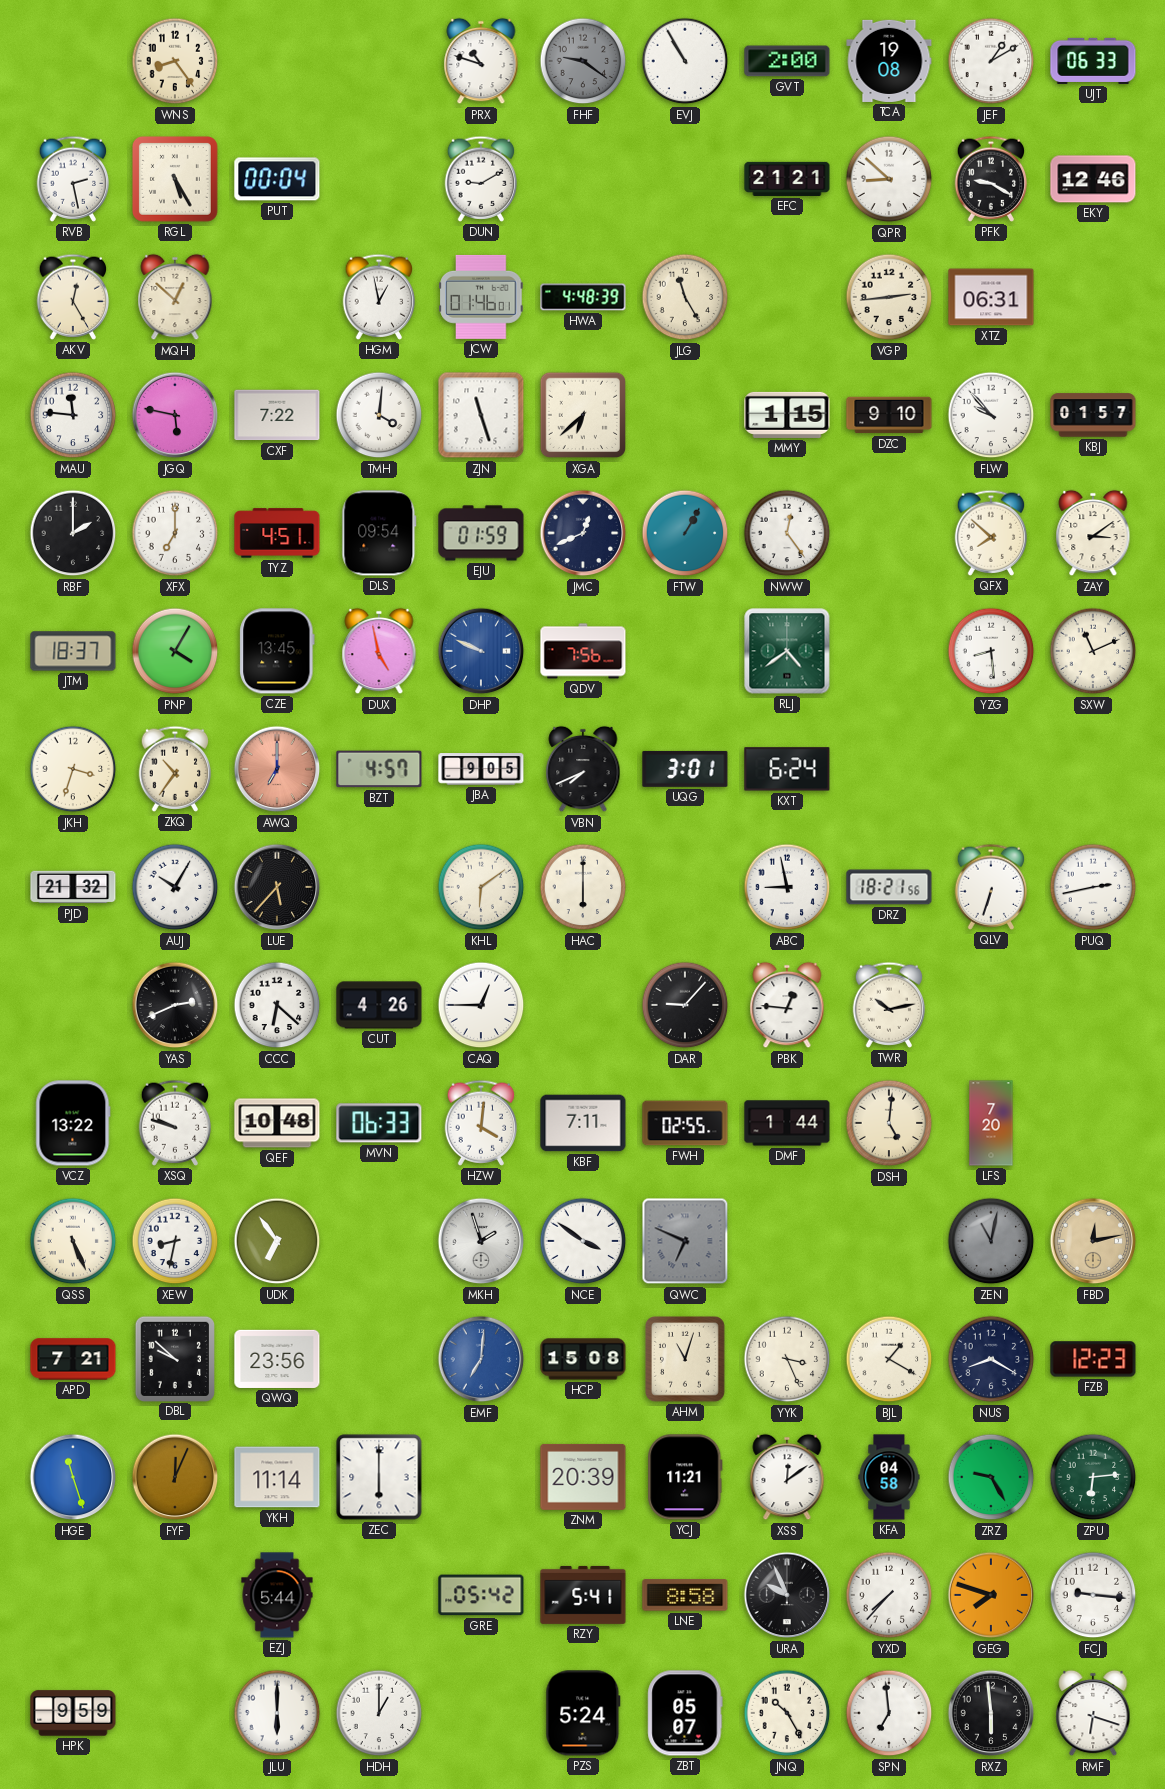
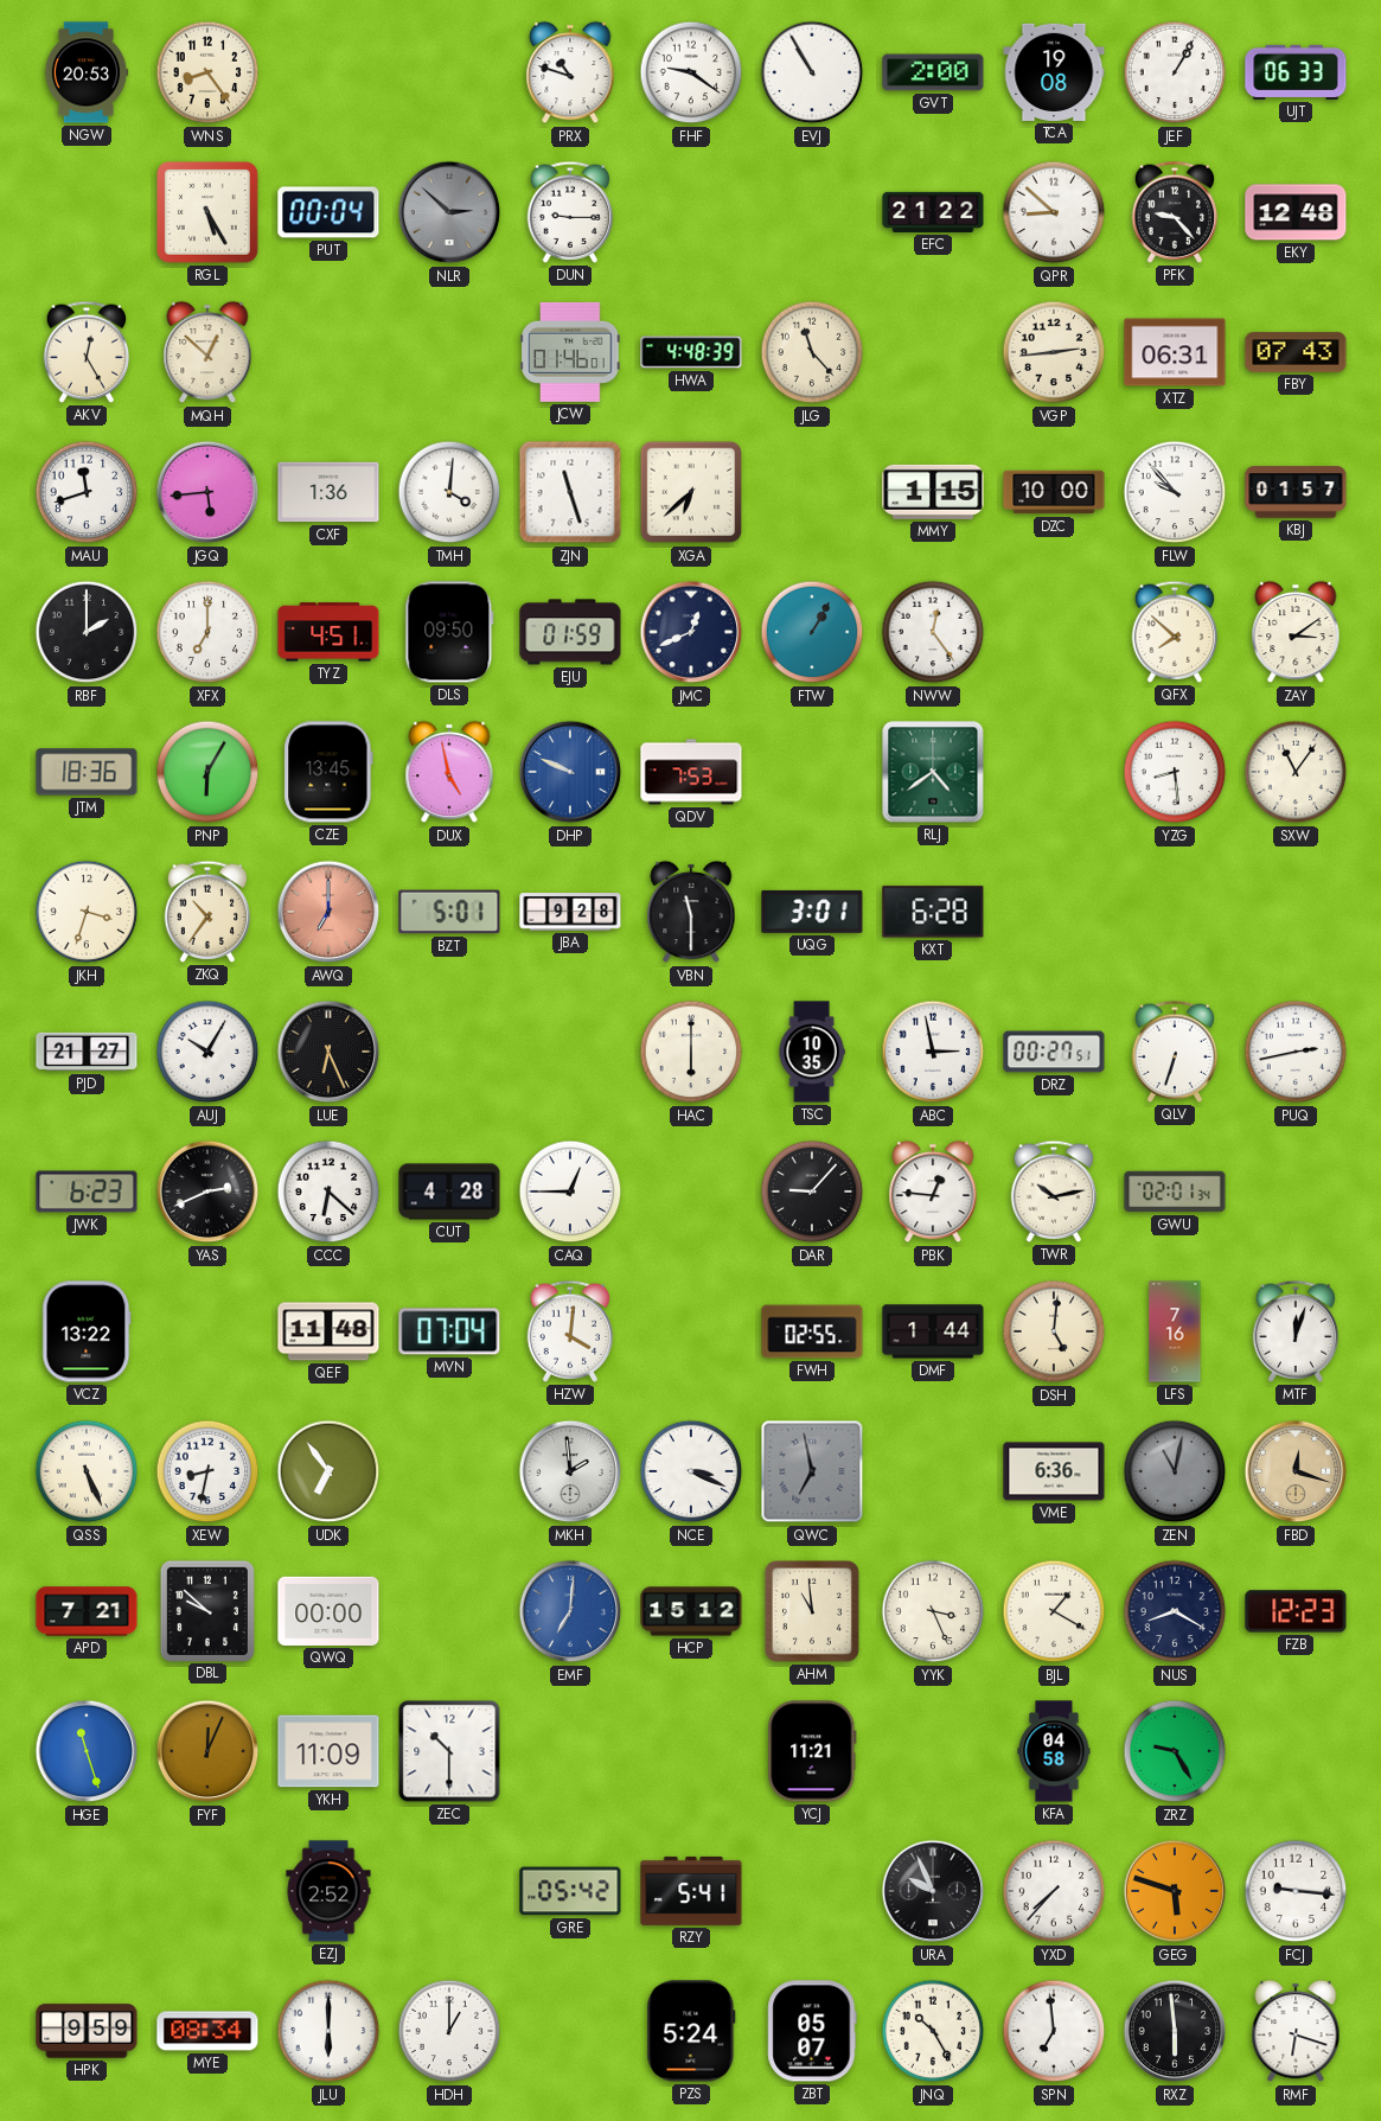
NGW: none -> 20:53
FHF dial: grey -> white
JEF: 1:10 -> 1:05
RVB: 2:28 -> none
NLR: none -> 2:52
DUN: 9:10 -> 9:15
EFC: 21:21 -> 21:22
PFK: 9:20 -> 9:23
EKY: 12:46 -> 12:48
HGM: 12:58 -> none
JLG: 11:25 -> 11:23
FBY: none -> 07:43
MAU: 11:46 -> 11:42
JGQ: 5:47 -> 5:44
CXF: 7:22 -> 1:36
DZC: 9:10 -> 10:00
DLS: 09:54 -> 09:50
JTM: 18:37 -> 18:36
PNP: 4:05 -> 6:05
QDV: 7:56 -> 7:53
SXW: 11:11 -> 11:06
BZT: 4:57 -> 5:01
JBA: 9:05 -> 9:28
VBN: 7:41 -> 11:30
KXT: 6:24 -> 6:28
PJD: 21:32 -> 21:27
LUE: 5:37 -> 6:26
KHL: 6:09 -> none
TSC: none -> 10:35
ABC: 8:58 -> 2:58
DRZ: 18:21 -> 00:27
JWK: none -> 6:23
CUT: 4:26 -> 4:28
GWU: none -> 02:01
XSQ: 9:48 -> none
QEF: 10:48 -> 11:48
MVN: 06:33 -> 07:04
KBF: 7:11 -> none
LFS: 7:20 -> 7:16
MTF: none -> 12:03
MKH: 1:57 -> 1:59
NCE: 3:51 -> 3:19
QWC: 6:49 -> 6:58
VME: none -> 6:36
FBD: 12:13 -> 12:18
QWQ: 23:56 -> 00:00
HCP: 15:08 -> 15:12
AHM: 11:03 -> 10:59
YKH: 11:14 -> 11:09
ZEC: 6:00 -> 10:30
ZNM: 20:39 -> none
XSS: 12:09 -> none
ZPU: 6:14 -> none
EZJ: 5:44 -> 2:52
LNE: 8:58 -> none
GEG: 7:48 -> 5:48
MYE: none -> 08:34
